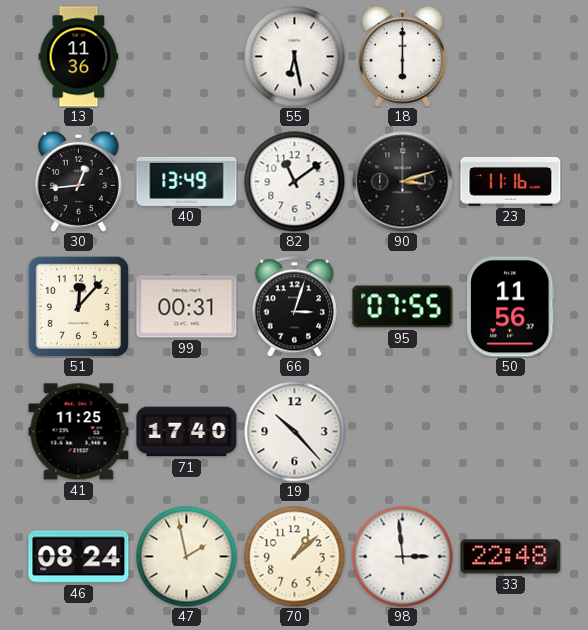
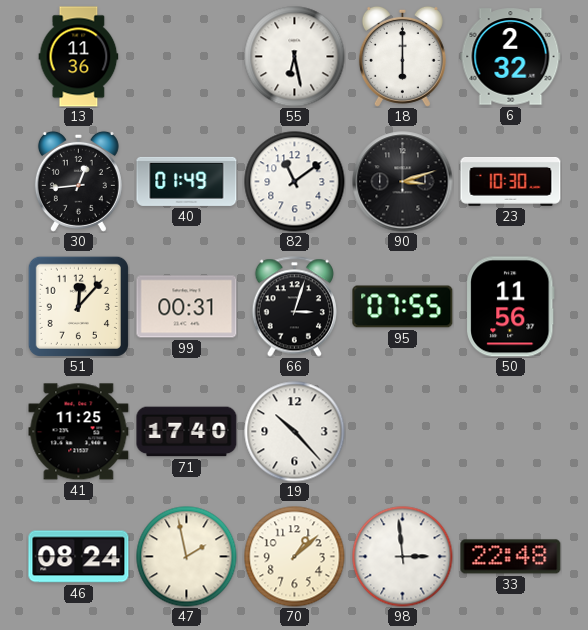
6: none -> 2:32
40: 13:49 -> 01:49
23: 11:16 -> 10:30
